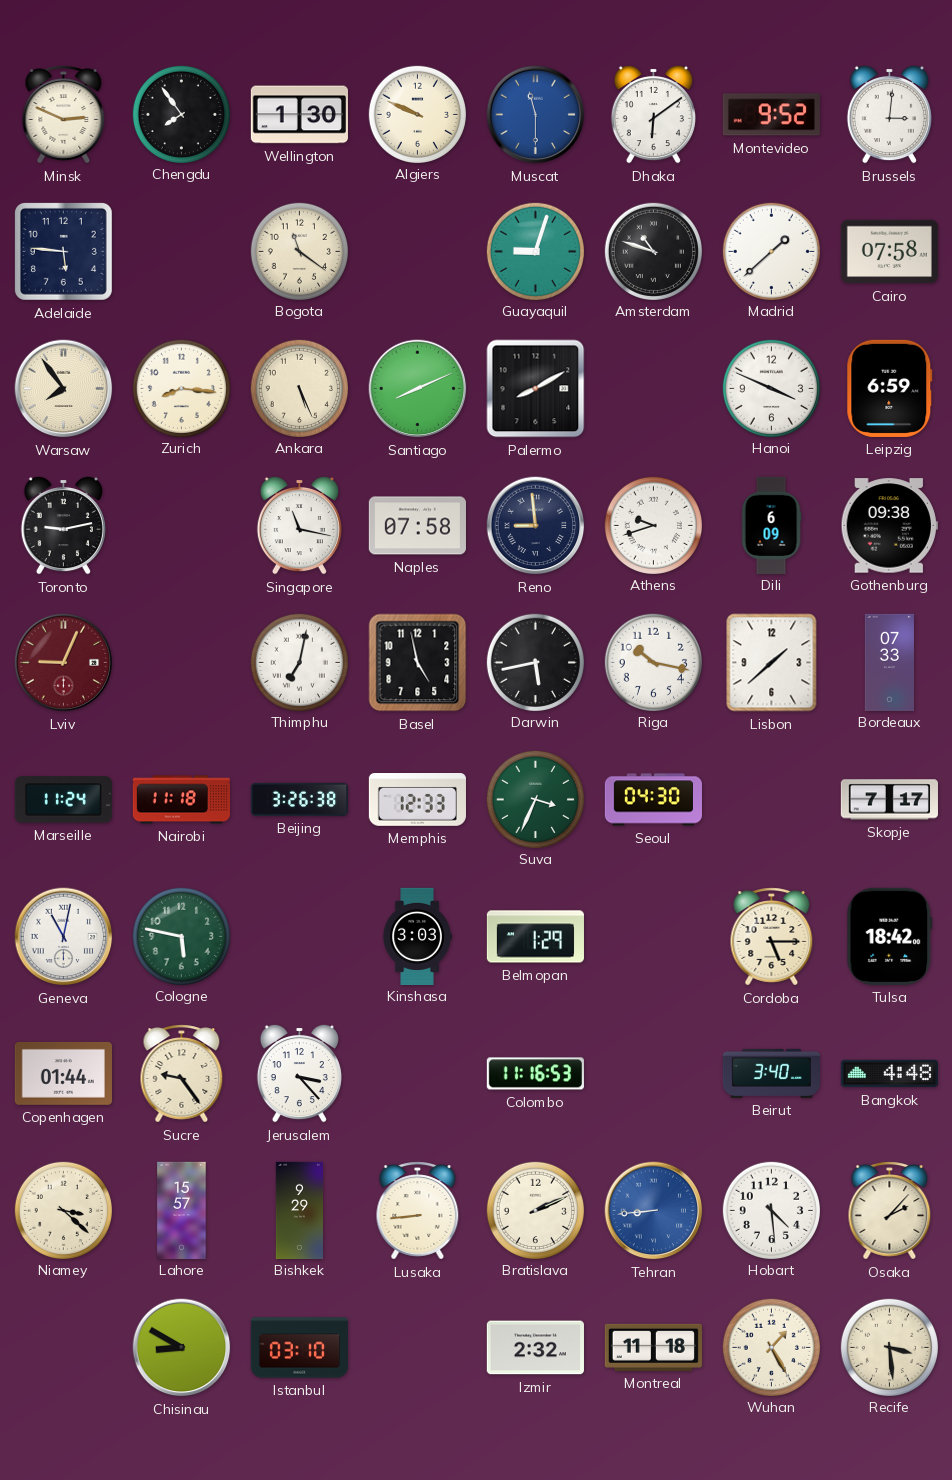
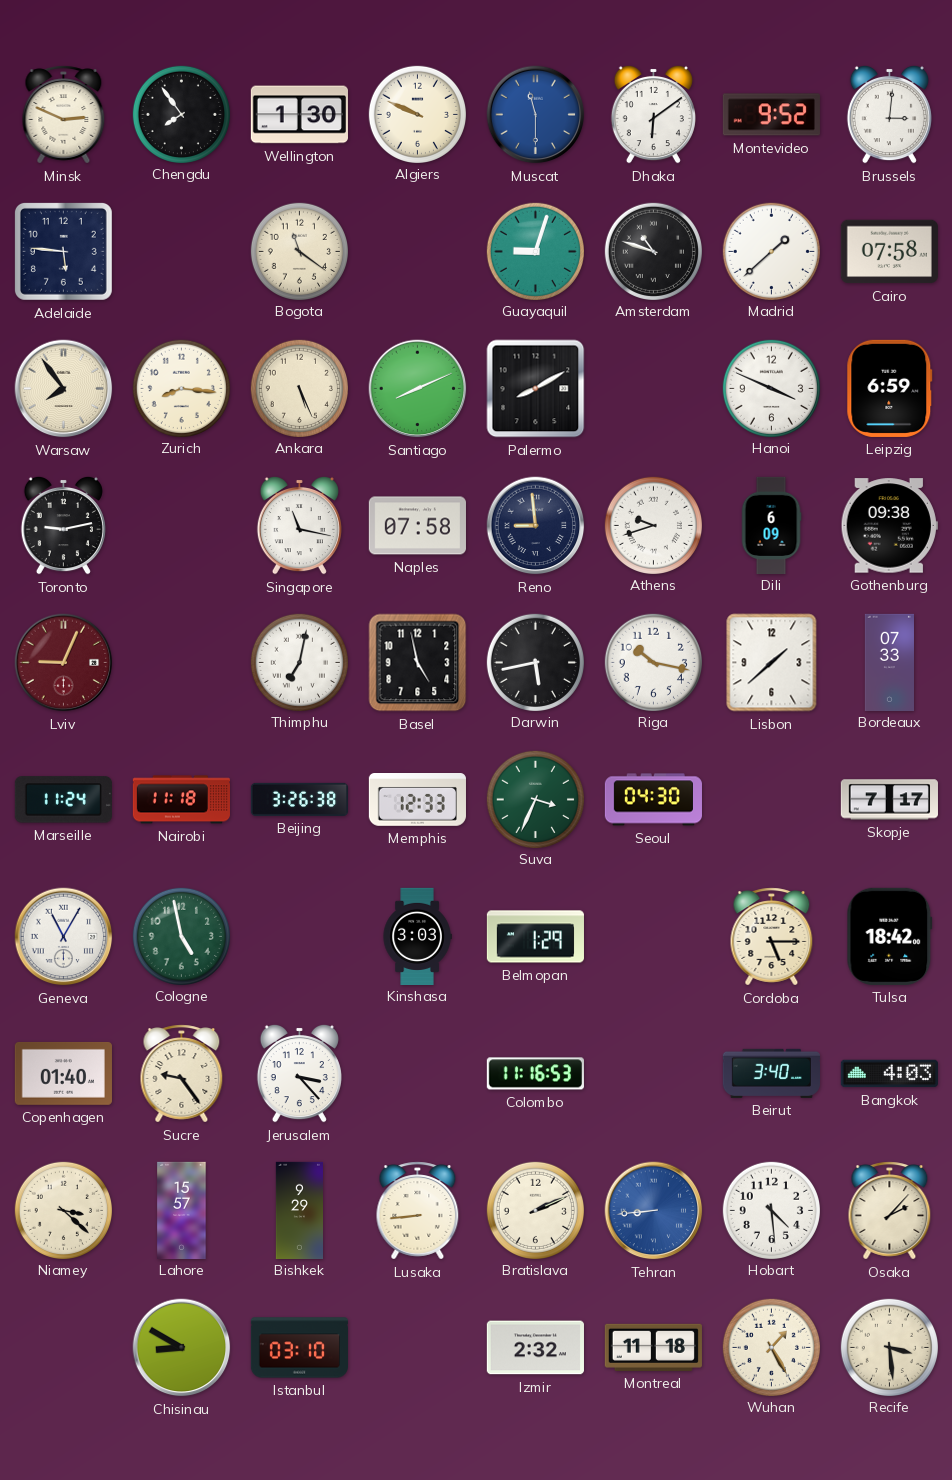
Geneva: 11:02 -> 11:05
Cologne: 5:47 -> 4:58
Copenhagen: 01:44 -> 01:40
Bangkok: 4:48 -> 4:03
